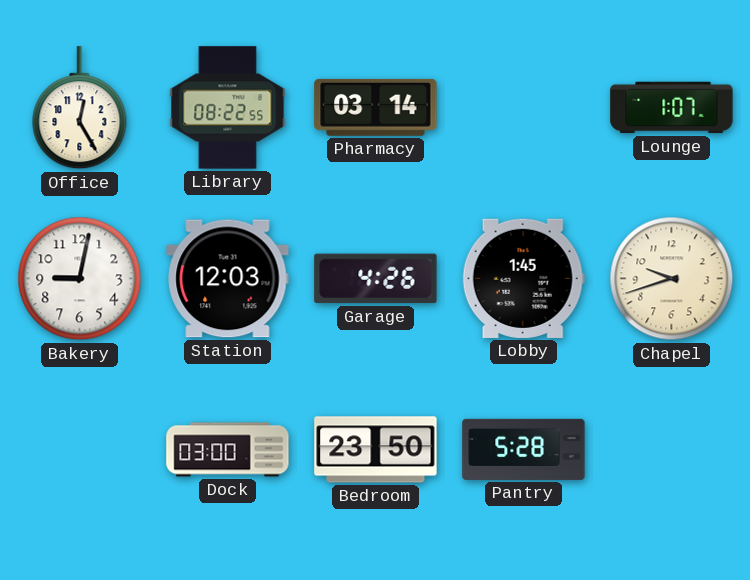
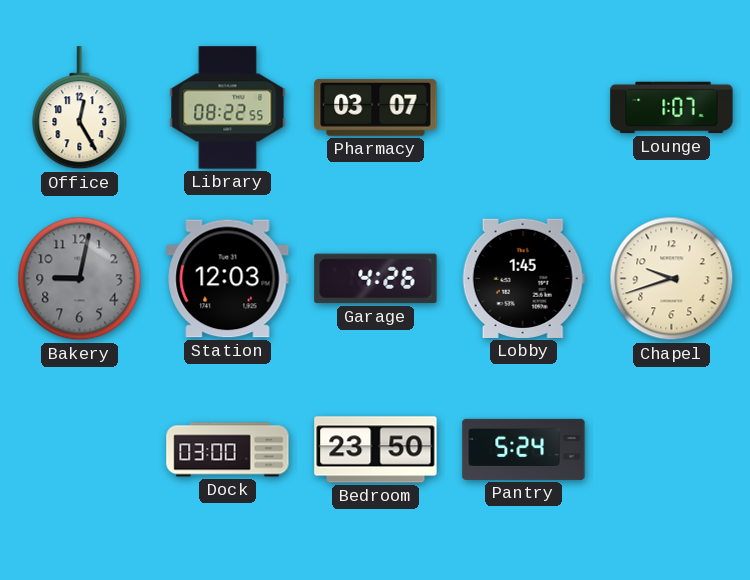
Pharmacy: 03:14 -> 03:07
Bakery dial: white -> grey
Pantry: 5:28 -> 5:24
